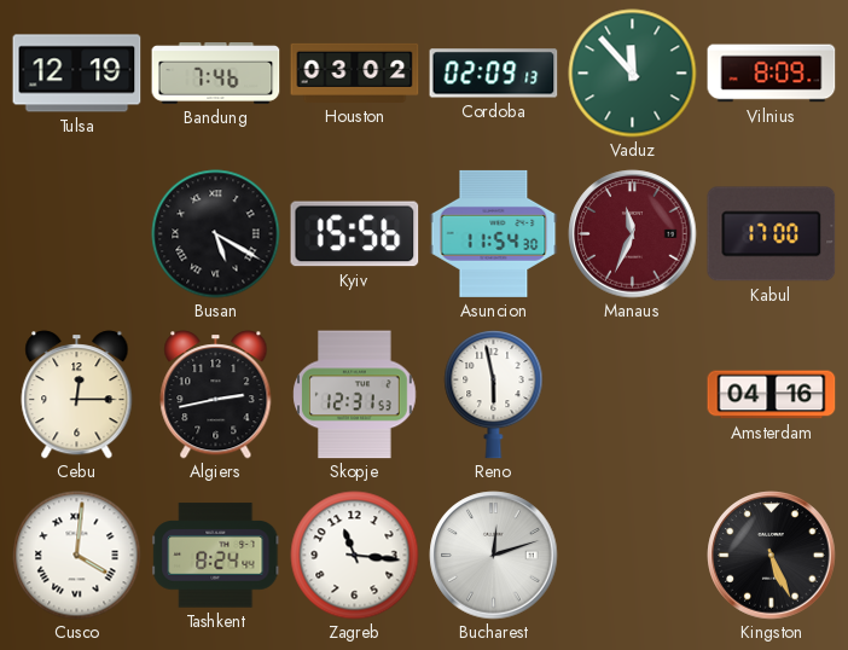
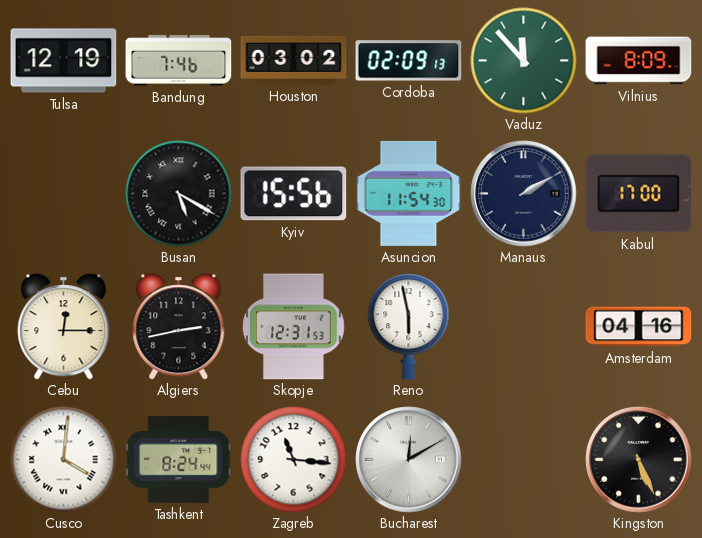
Manaus: 11:34 -> 2:10
Manaus dial: burgundy -> navy
Bucharest: 12:12 -> 12:10
